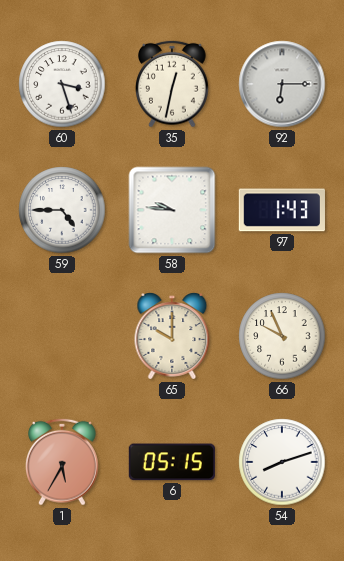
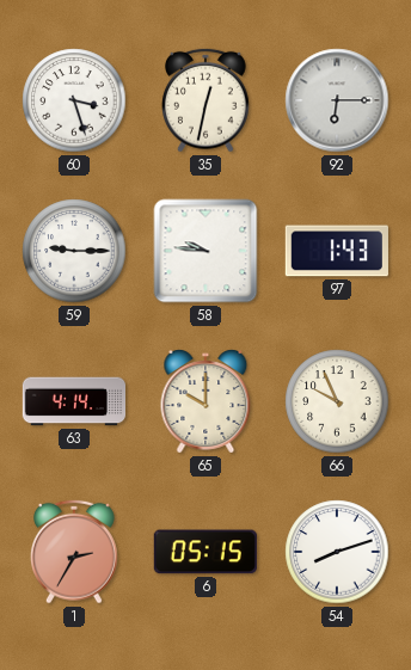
59: 4:45 -> 9:15
63: none -> 4:14
1: 5:35 -> 2:35
